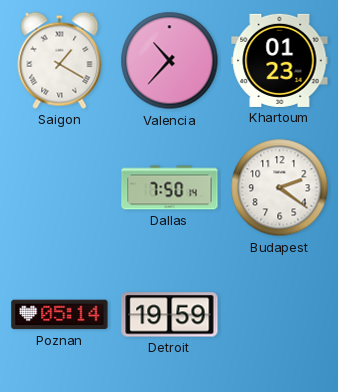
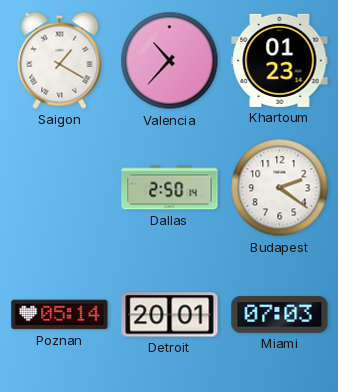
Dallas: 7:50 -> 2:50
Detroit: 19:59 -> 20:01
Miami: none -> 07:03
